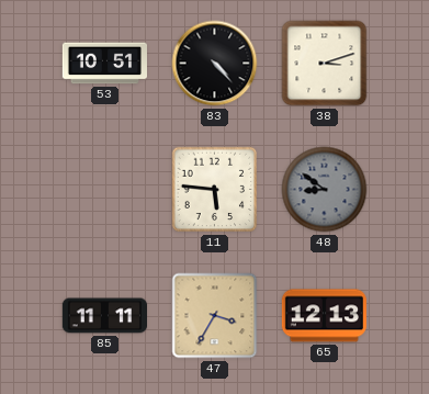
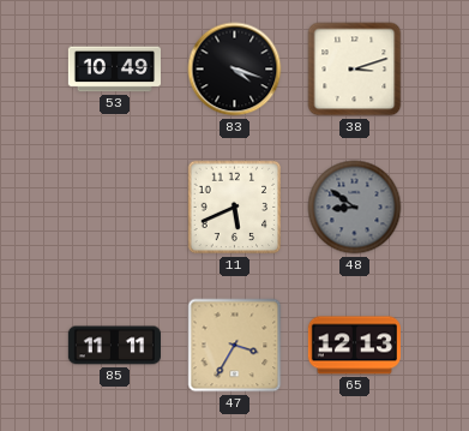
53: 10:51 -> 10:49
83: 4:23 -> 4:18
11: 5:46 -> 5:41
